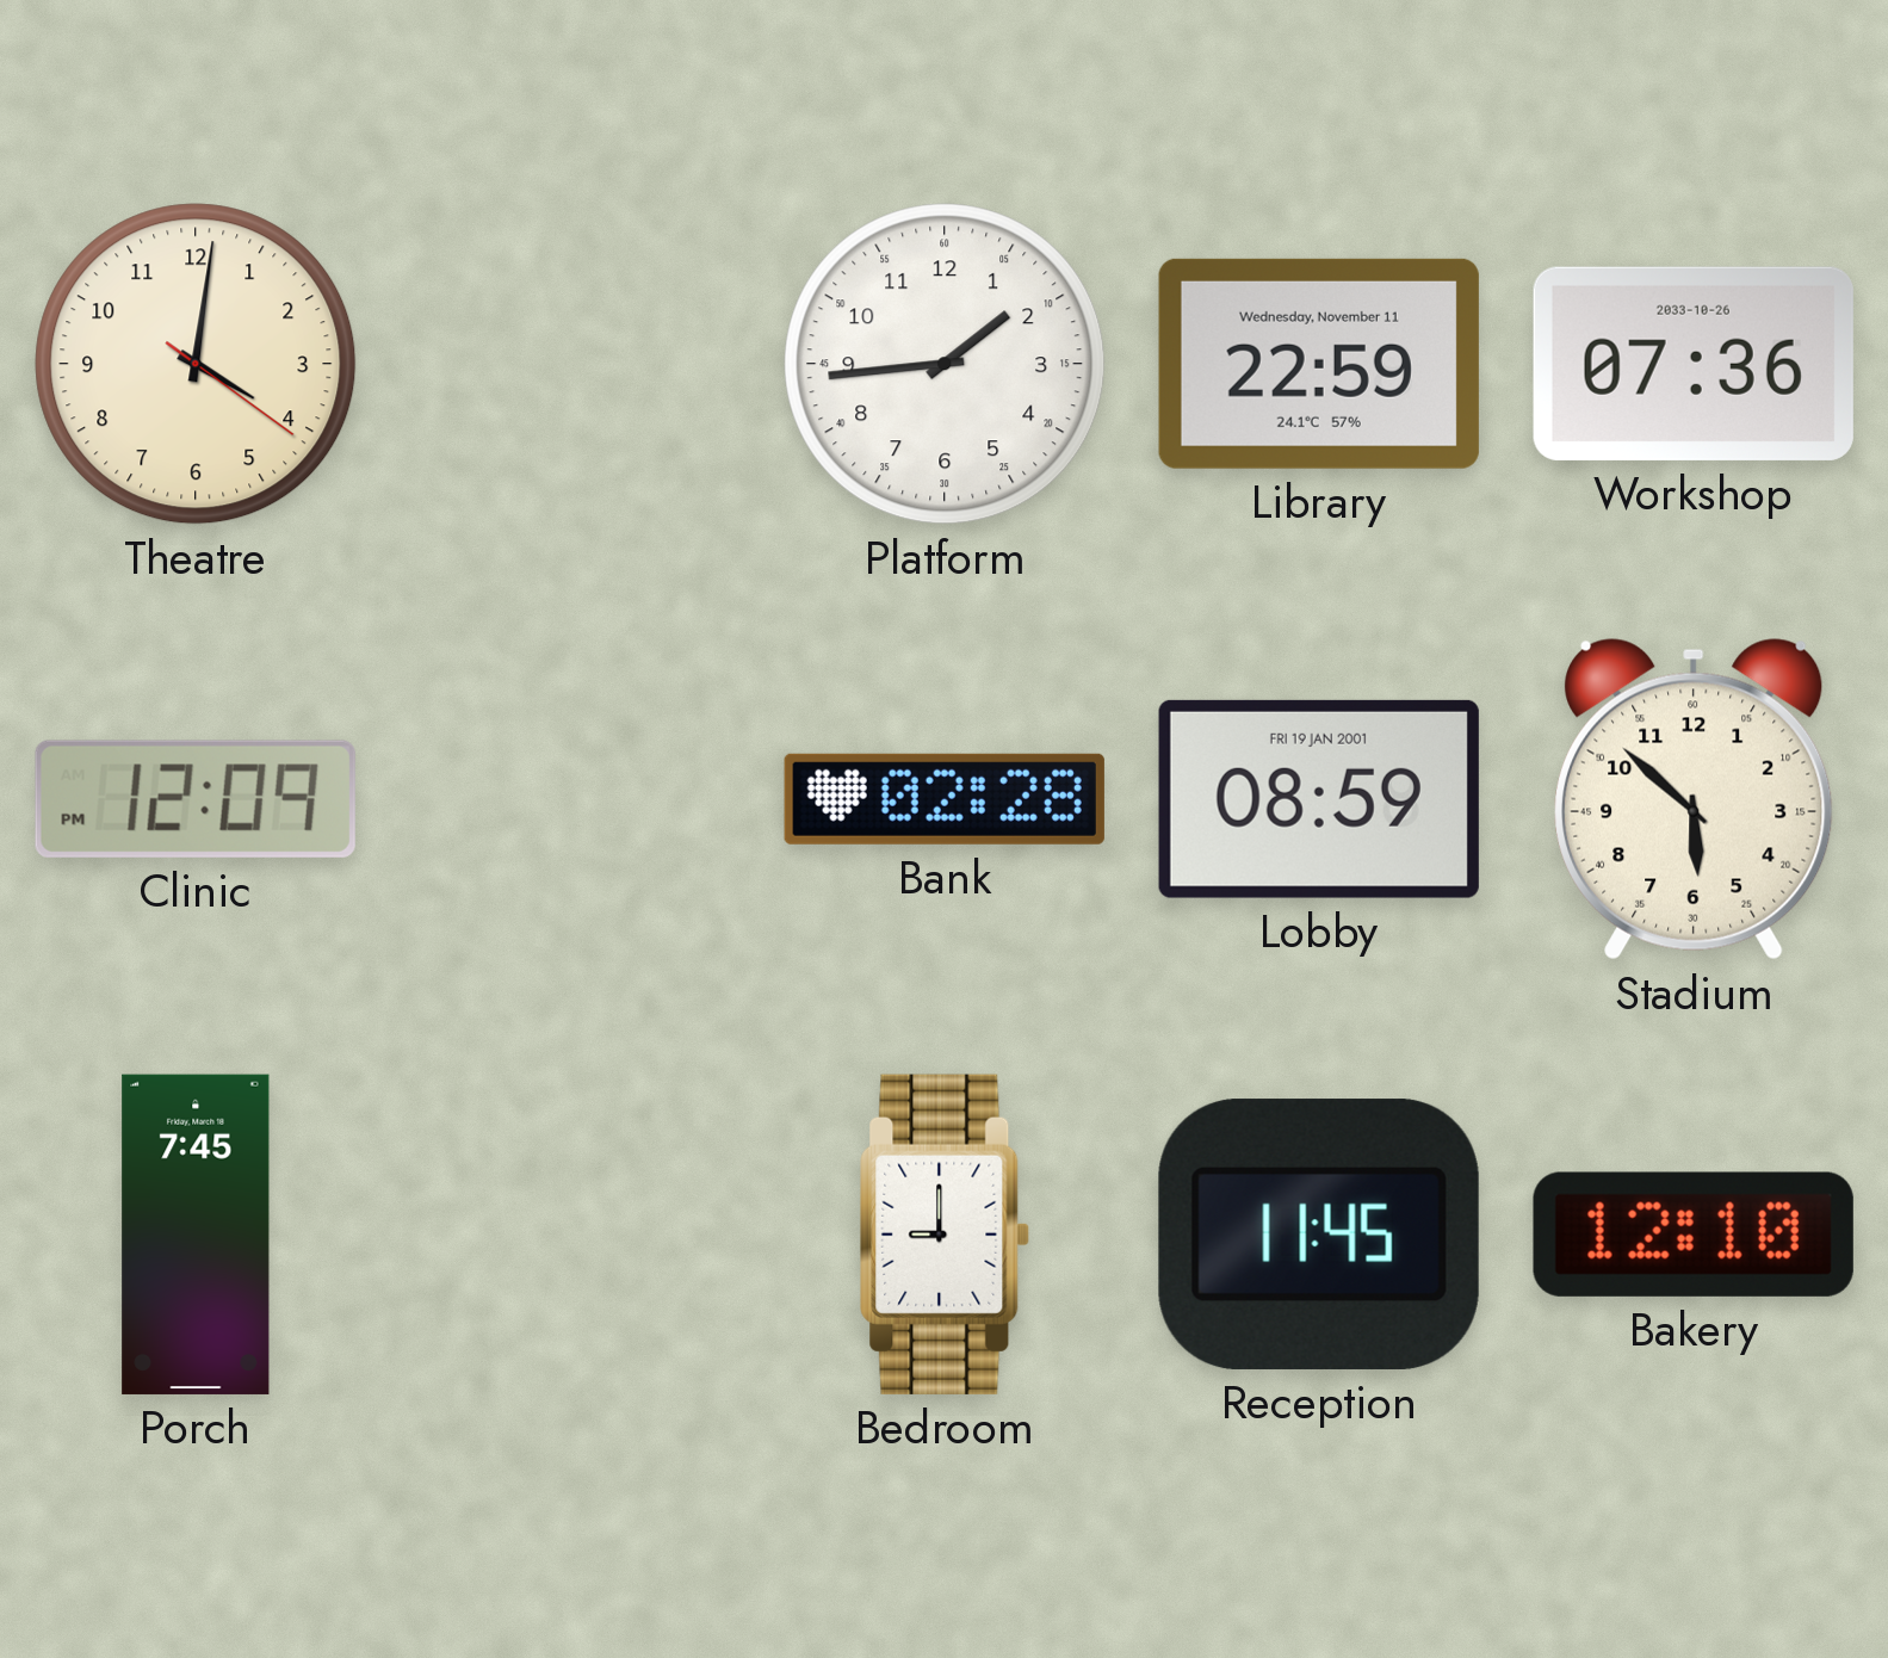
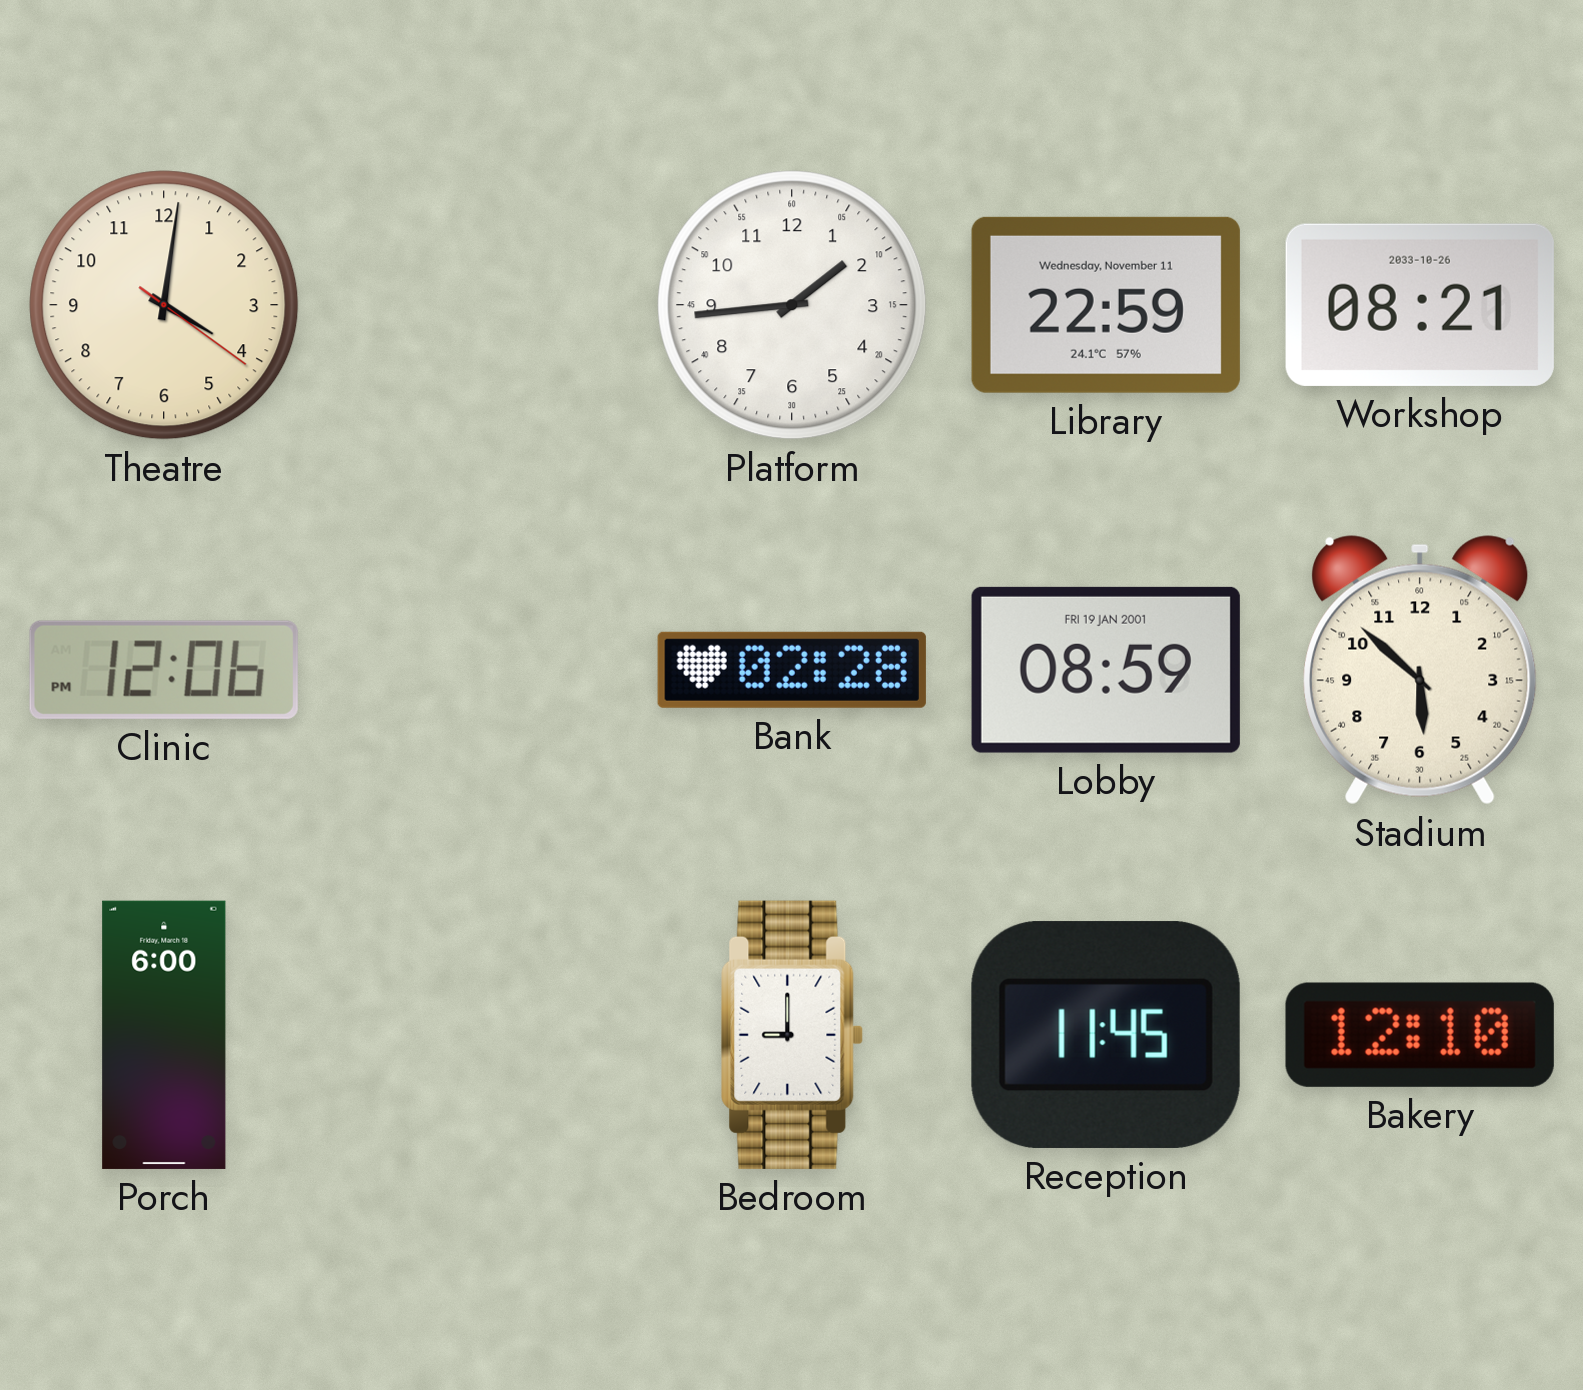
Workshop: 07:36 -> 08:21
Clinic: 12:09 -> 12:06
Porch: 7:45 -> 6:00
